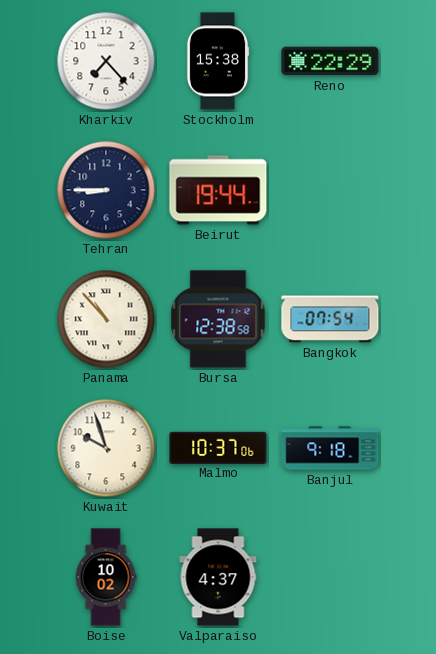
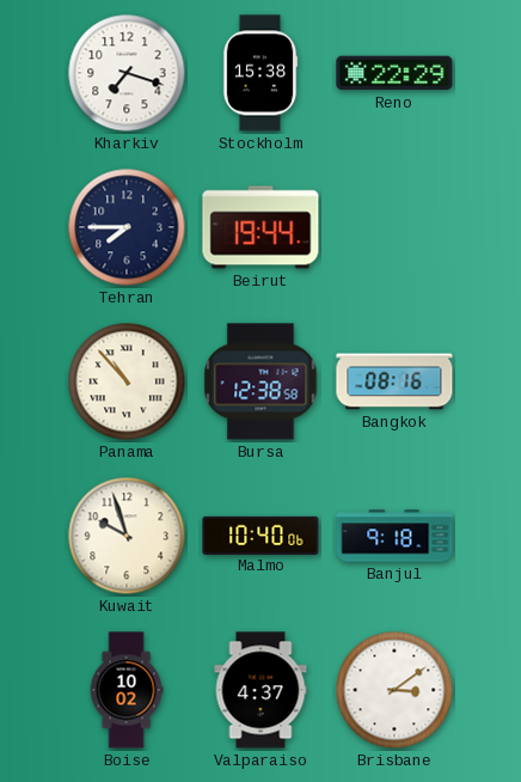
Kharkiv: 7:23 -> 7:18
Tehran: 8:45 -> 7:45
Bangkok: 07:54 -> 08:16
Malmo: 10:37 -> 10:40
Brisbane: none -> 3:09
